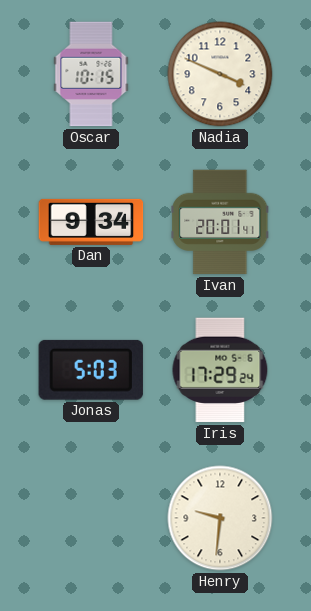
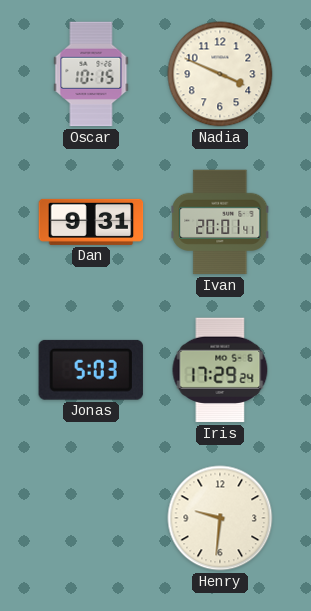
Dan: 9:34 -> 9:31
